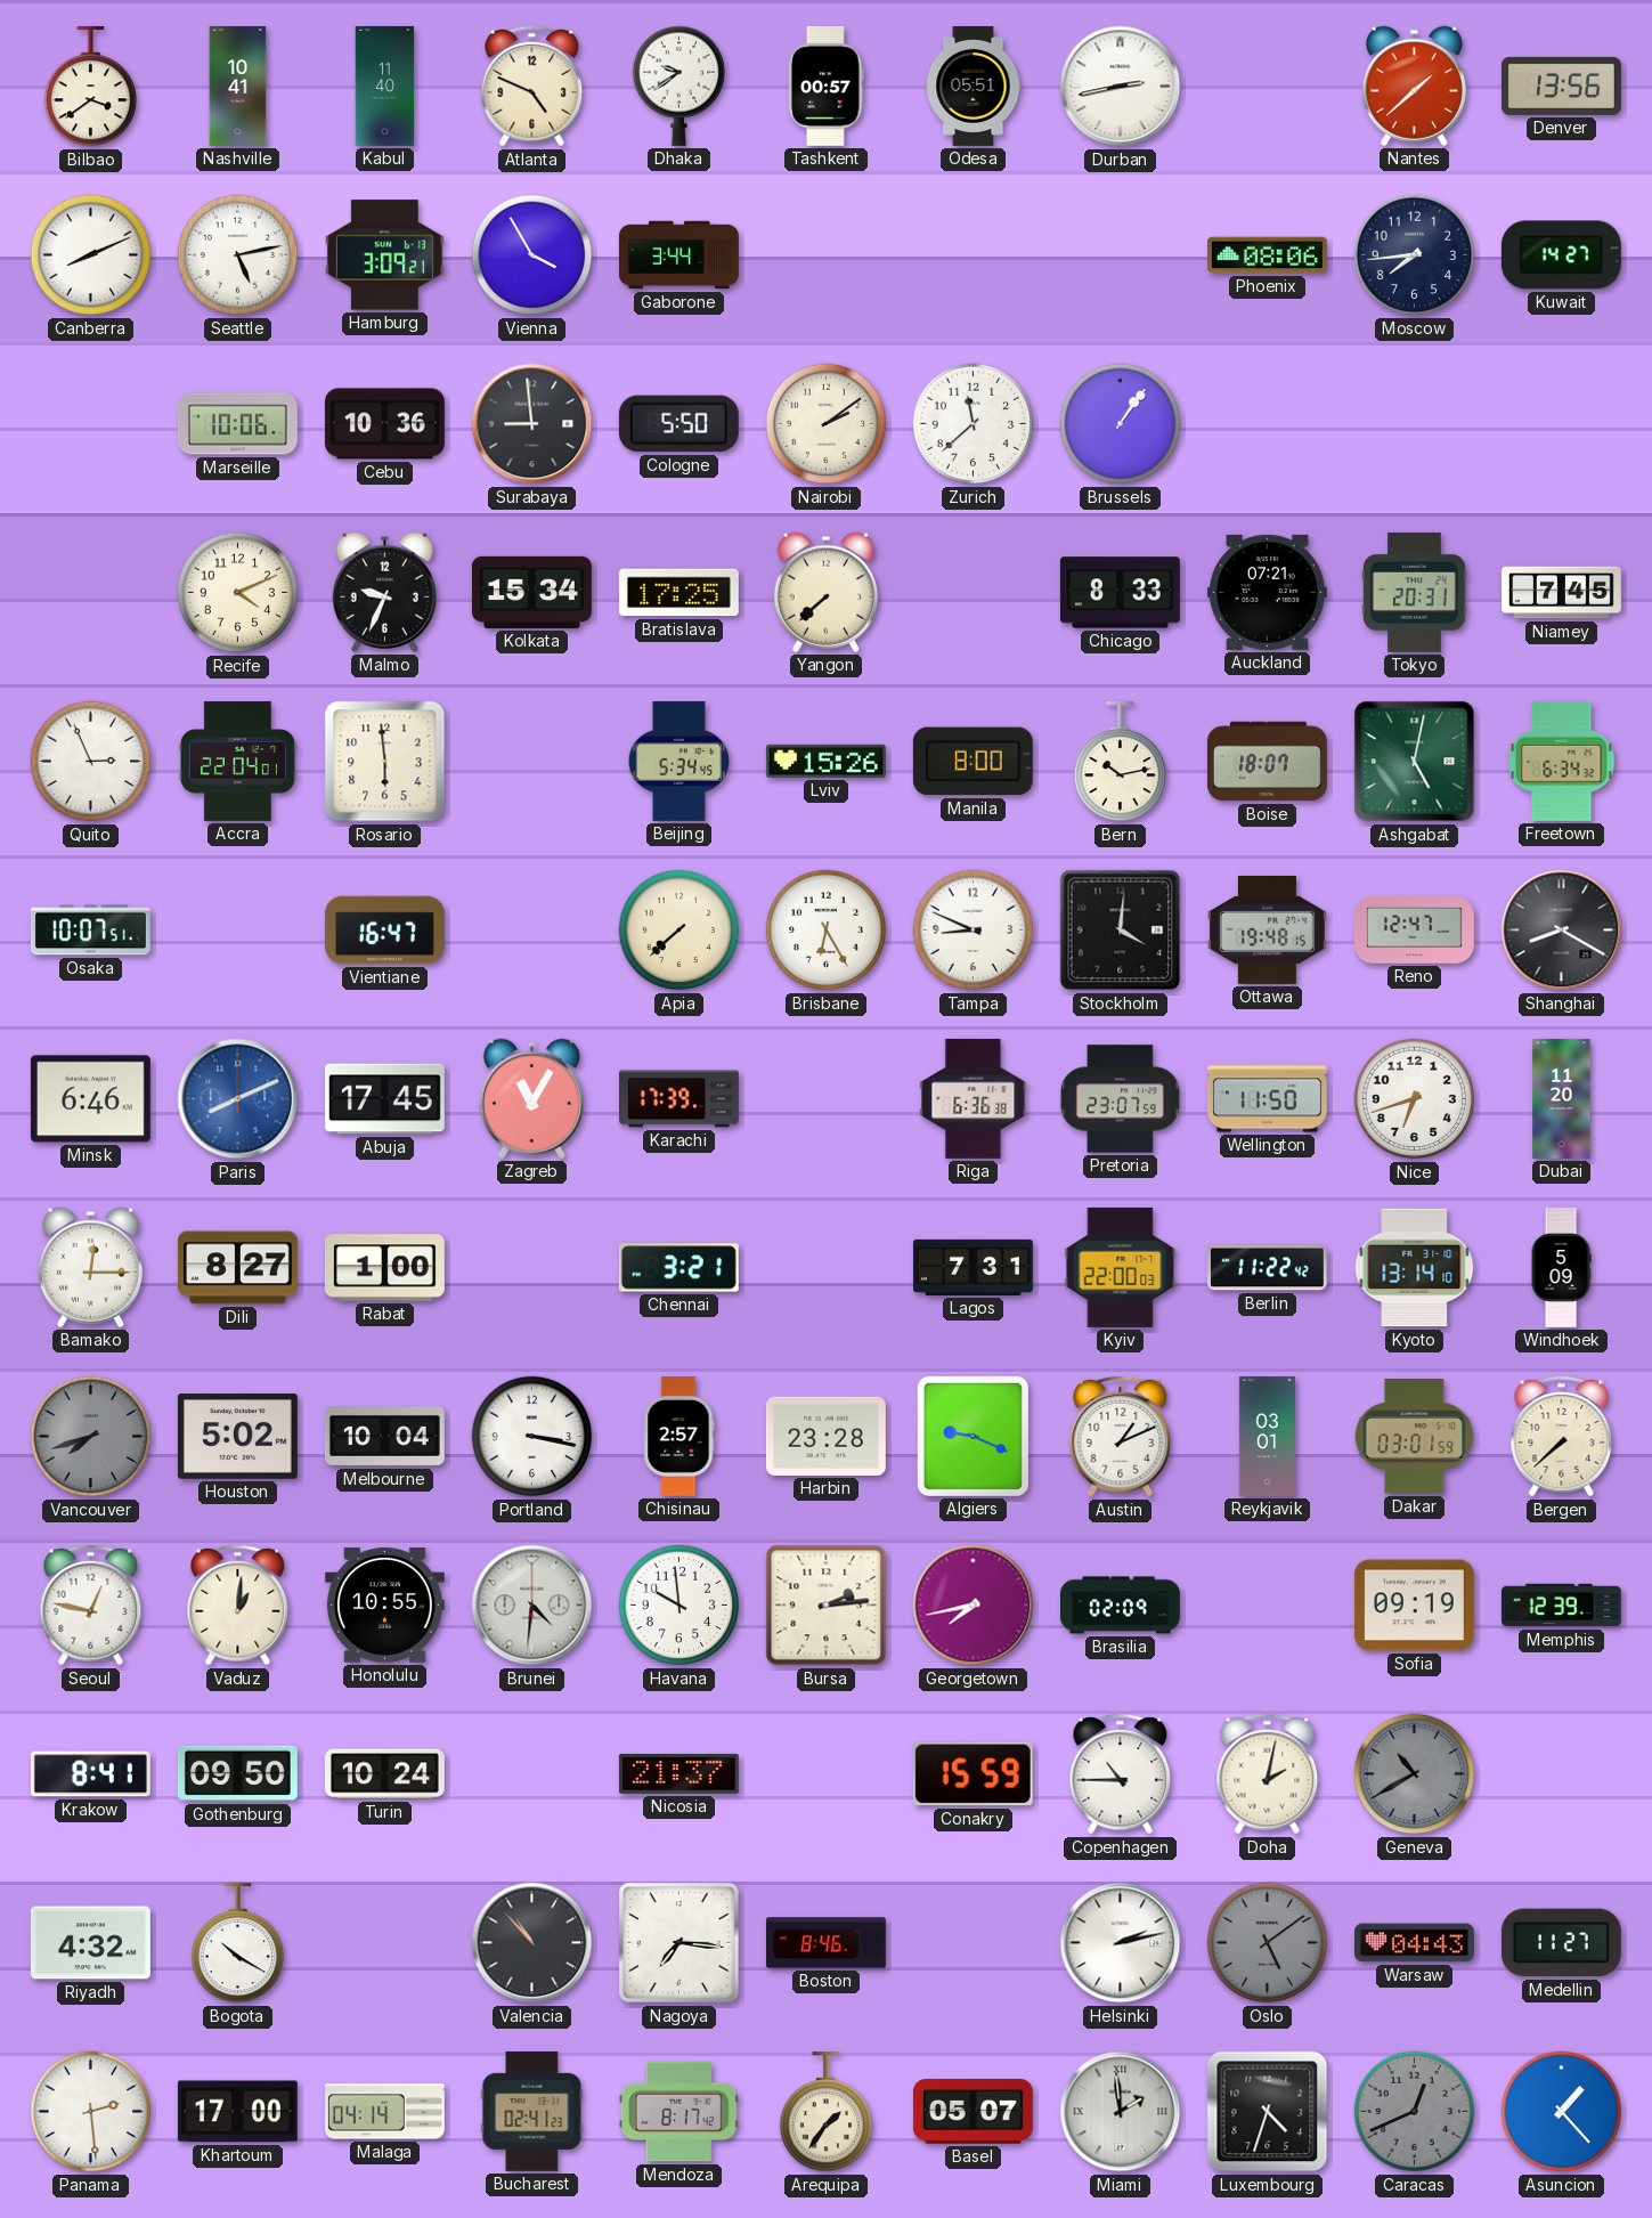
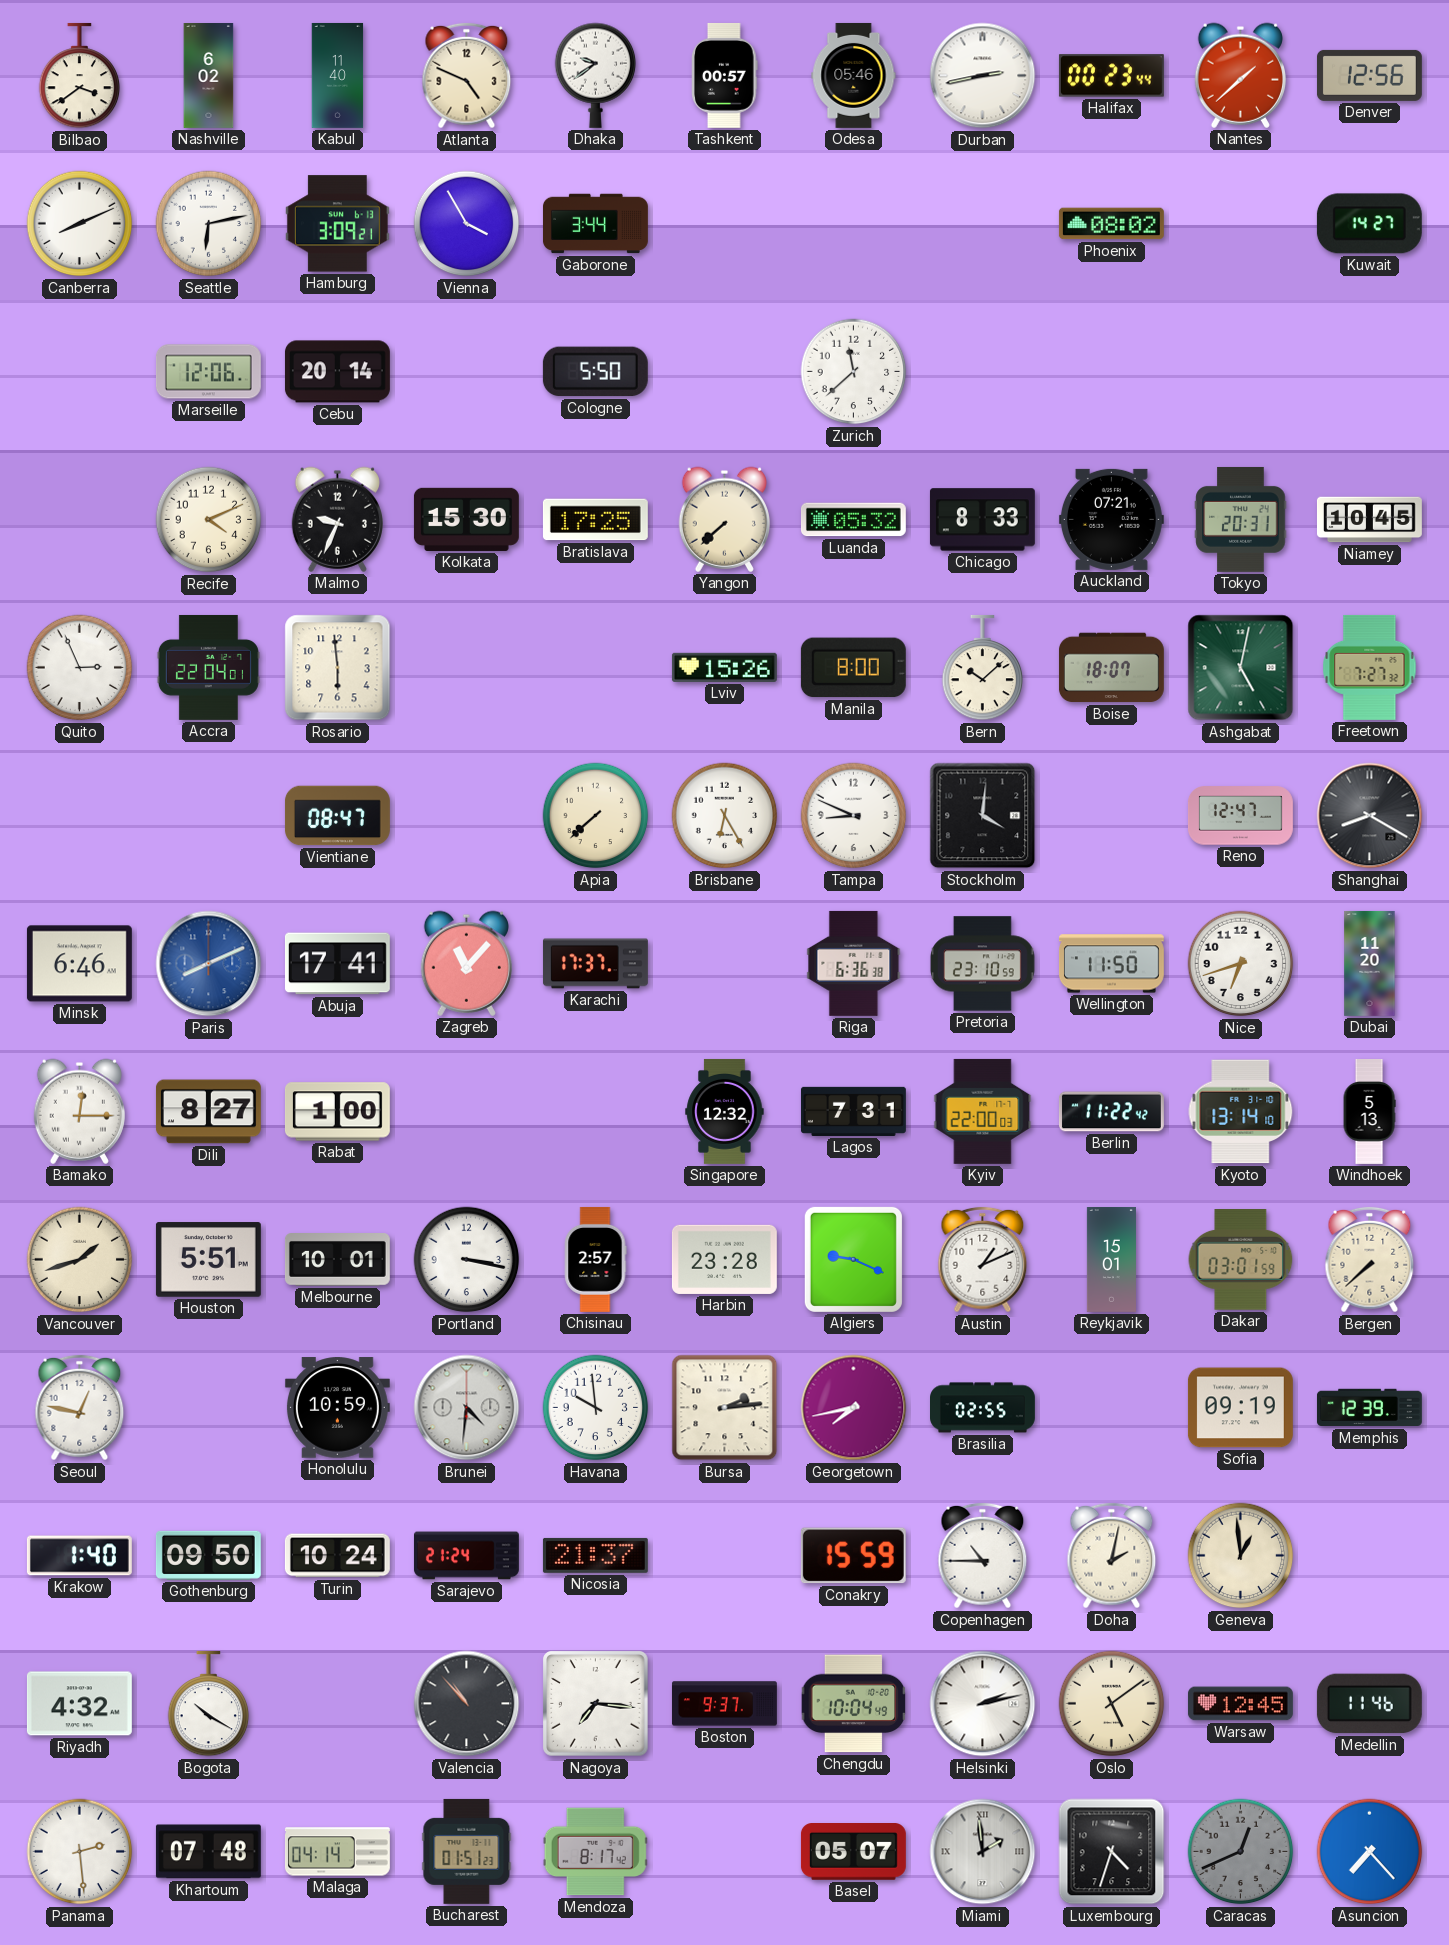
Nashville: 10:41 -> 6:02
Odesa: 05:51 -> 05:46
Halifax: none -> 00:23
Denver: 13:56 -> 12:56
Seattle: 5:13 -> 6:13
Phoenix: 08:06 -> 08:02
Moscow: 7:44 -> none
Marseille: 10:06 -> 12:06
Cebu: 10:36 -> 20:14
Surabaya: 8:59 -> none
Nairobi: 2:09 -> none
Brussels: 1:06 -> none
Kolkata: 15:34 -> 15:30
Luanda: none -> 05:32
Niamey: 7:45 -> 10:45
Beijing: 5:34 -> none
Bern: 10:13 -> 10:08
Freetown: 6:34 -> 7:27
Osaka: 10:07 -> none
Vientiane: 16:47 -> 08:47
Ottawa: 19:48 -> none
Abuja: 17:45 -> 17:41
Zagreb: 11:05 -> 11:07
Karachi: 17:39 -> 17:37
Pretoria: 23:07 -> 23:10
Chennai: 3:21 -> none
Singapore: none -> 12:32
Windhoek: 5:09 -> 5:13
Vancouver: 7:42 -> 1:42
Vancouver dial: grey -> cream
Houston: 5:02 -> 5:51
Melbourne: 10:04 -> 10:01
Reykjavik: 03:01 -> 15:01
Vaduz: 1:01 -> none
Honolulu: 10:55 -> 10:59
Brasilia: 02:09 -> 02:55
Krakow: 8:41 -> 1:40
Sarajevo: none -> 21:24
Geneva: 10:40 -> 12:59
Geneva dial: grey -> cream
Boston: 8:46 -> 9:37
Chengdu: none -> 10:04
Oslo dial: grey -> cream
Warsaw: 04:43 -> 12:45
Medellin: 11:27 -> 11:46
Khartoum: 17:00 -> 07:48
Bucharest: 02:41 -> 01:51
Arequipa: 1:36 -> none
Asuncion: 1:23 -> 7:23
